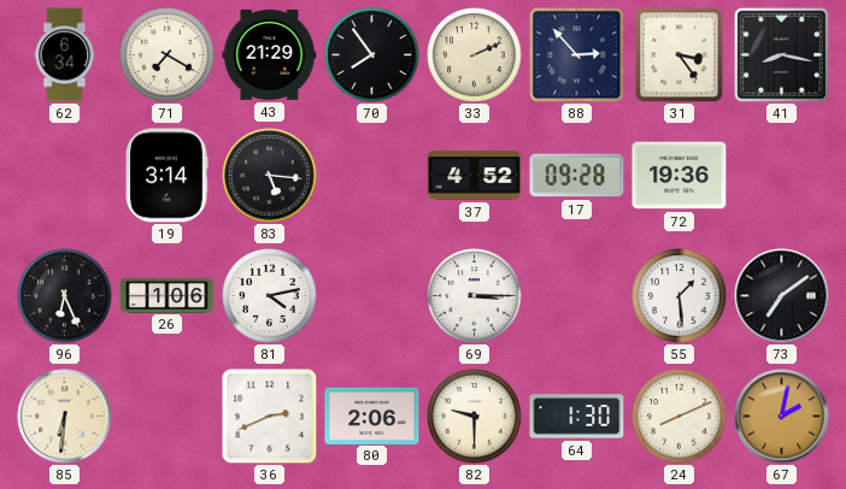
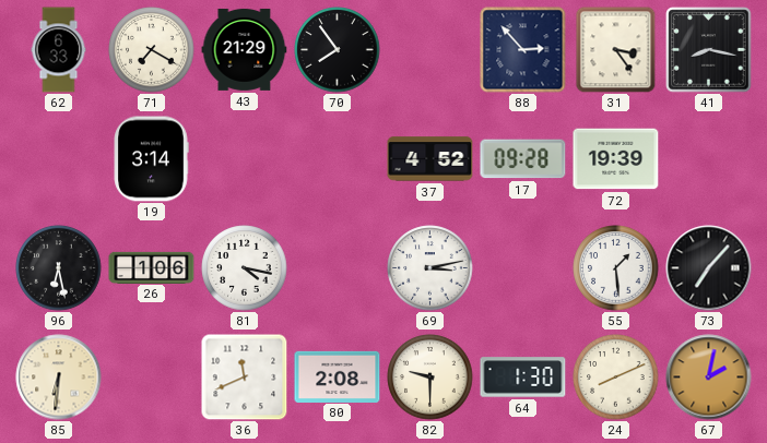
62: 6:34 -> 6:33
33: 2:11 -> none
83: 5:16 -> none
72: 19:36 -> 19:39
96: 6:26 -> 6:28
81: 4:13 -> 4:17
69: 3:15 -> 3:13
73: 7:09 -> 7:07
36: 2:41 -> 11:41
80: 2:06 -> 2:08
